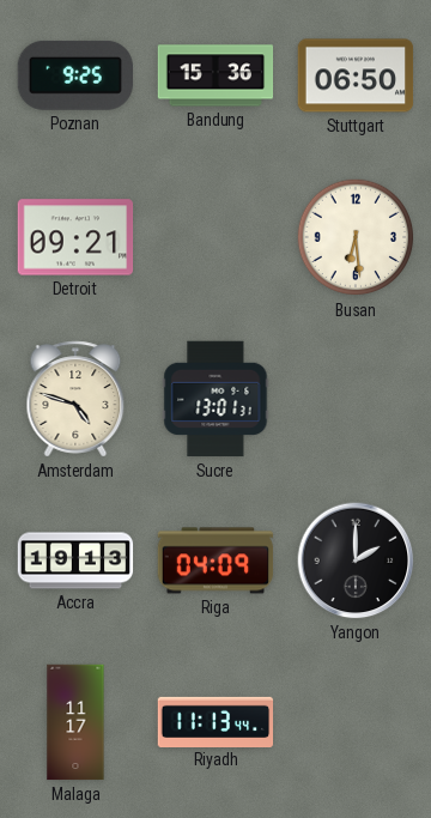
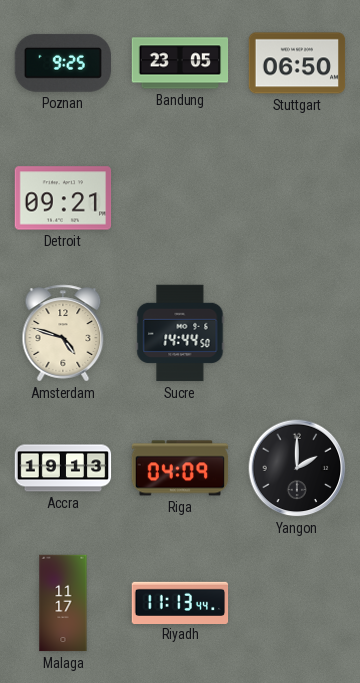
Bandung: 15:36 -> 23:05
Busan: 6:29 -> none
Sucre: 13:01 -> 14:44
